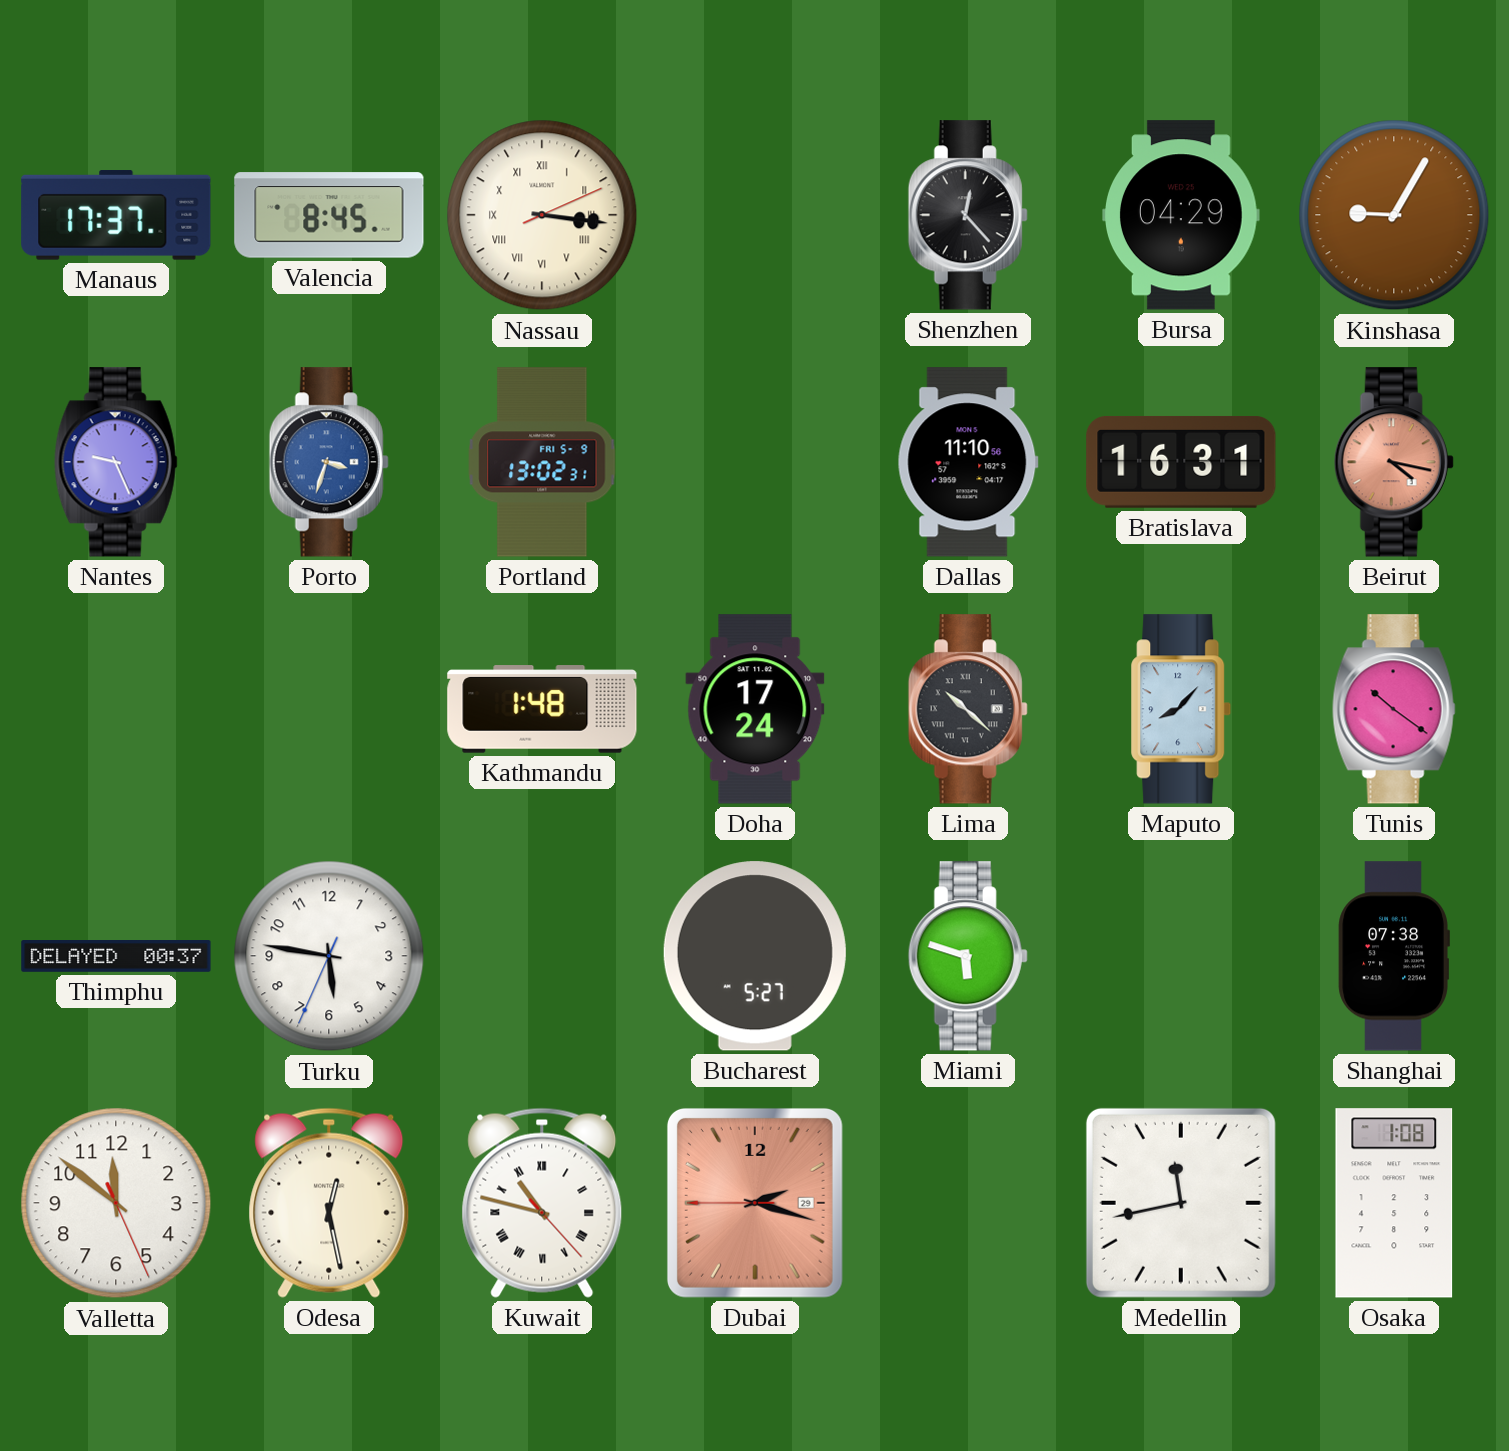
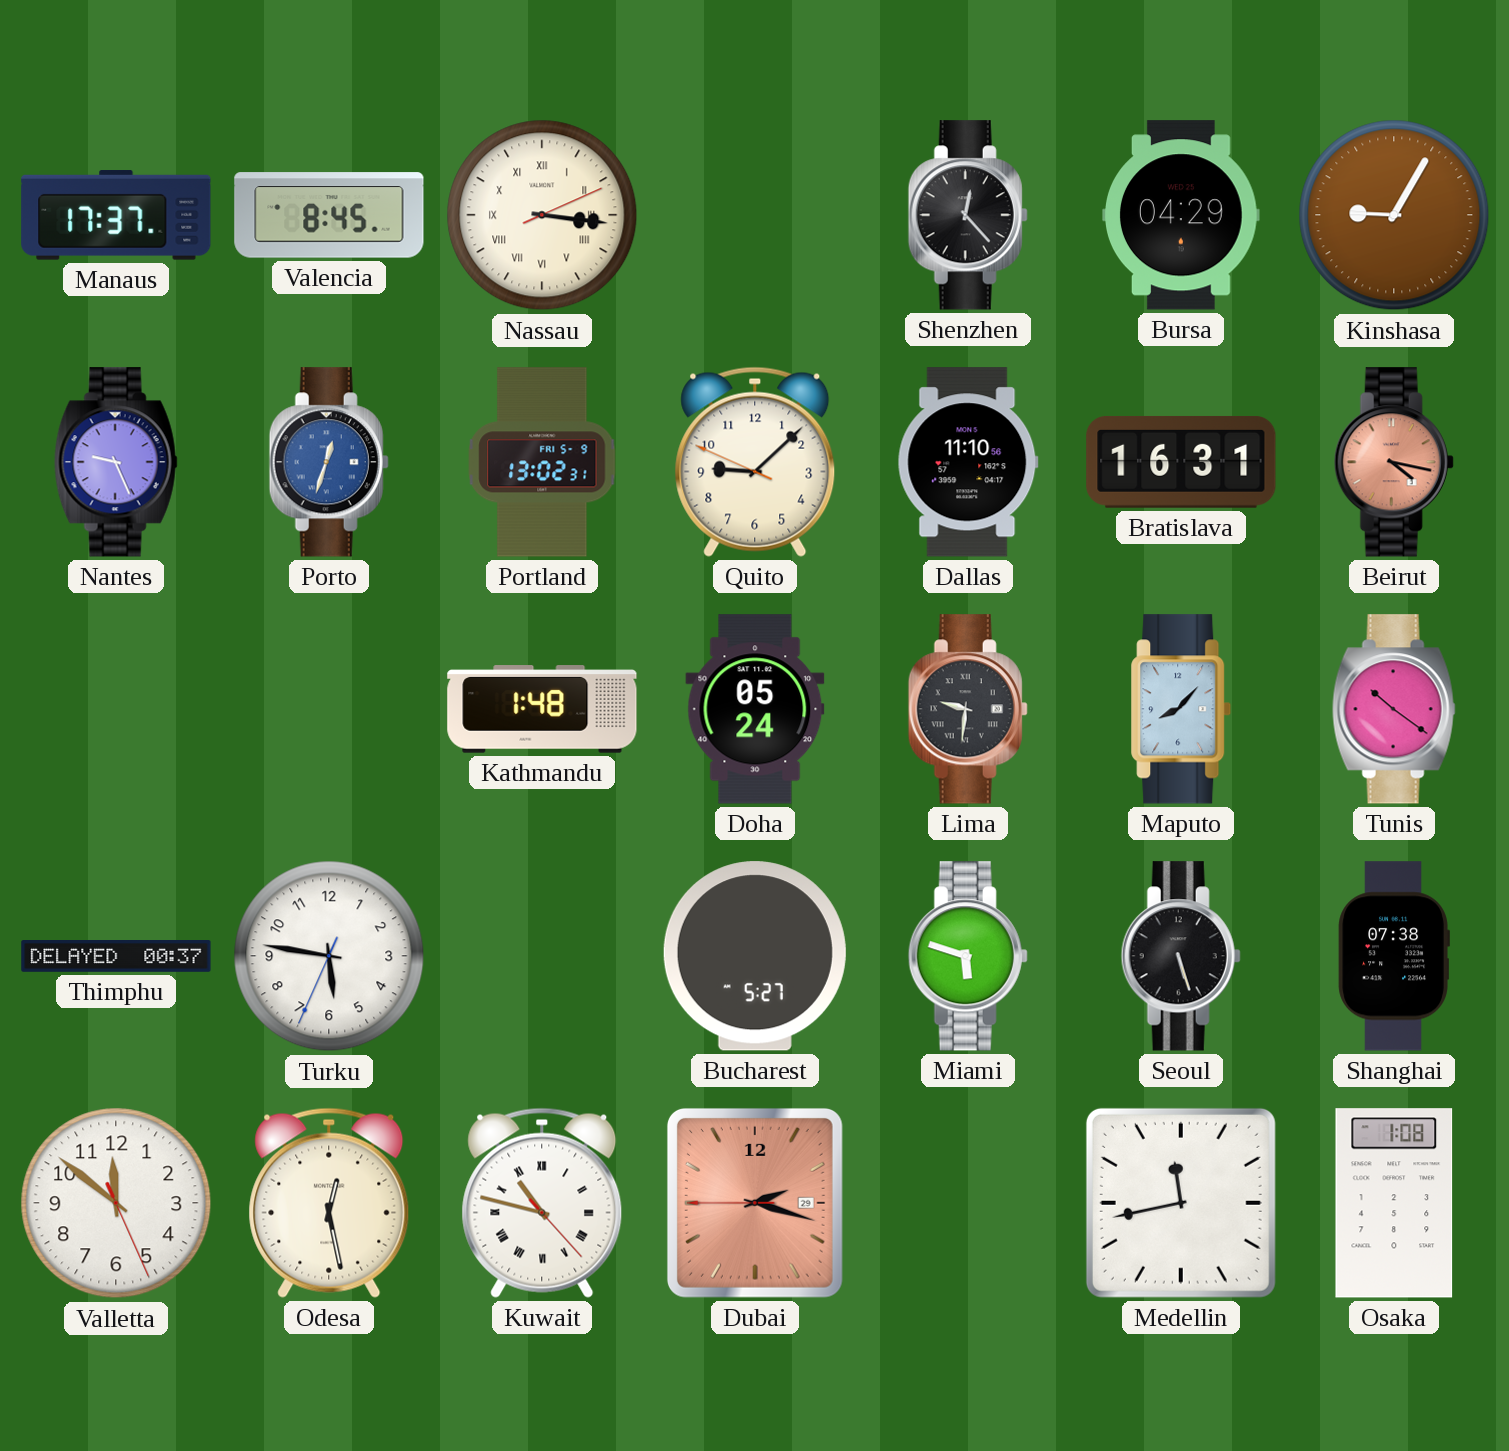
Porto: 3:33 -> 12:33
Quito: none -> 9:07
Doha: 17:24 -> 05:24
Lima: 10:22 -> 9:31
Seoul: none -> 5:27
